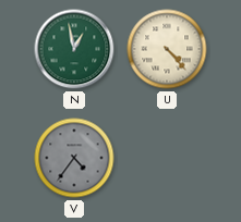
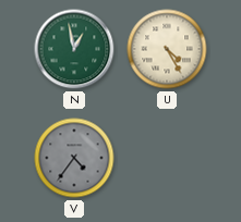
U: 4:23 -> 4:25
